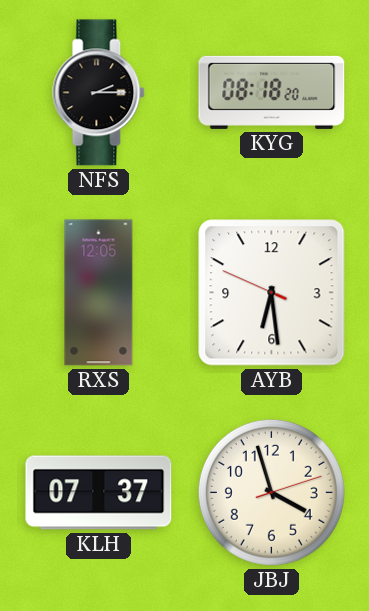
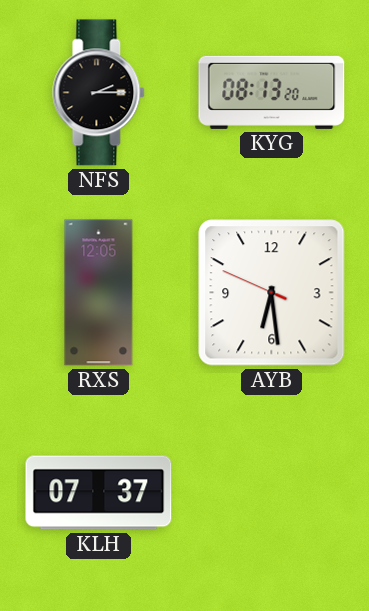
KYG: 08:18 -> 08:13
JBJ: 3:57 -> none
